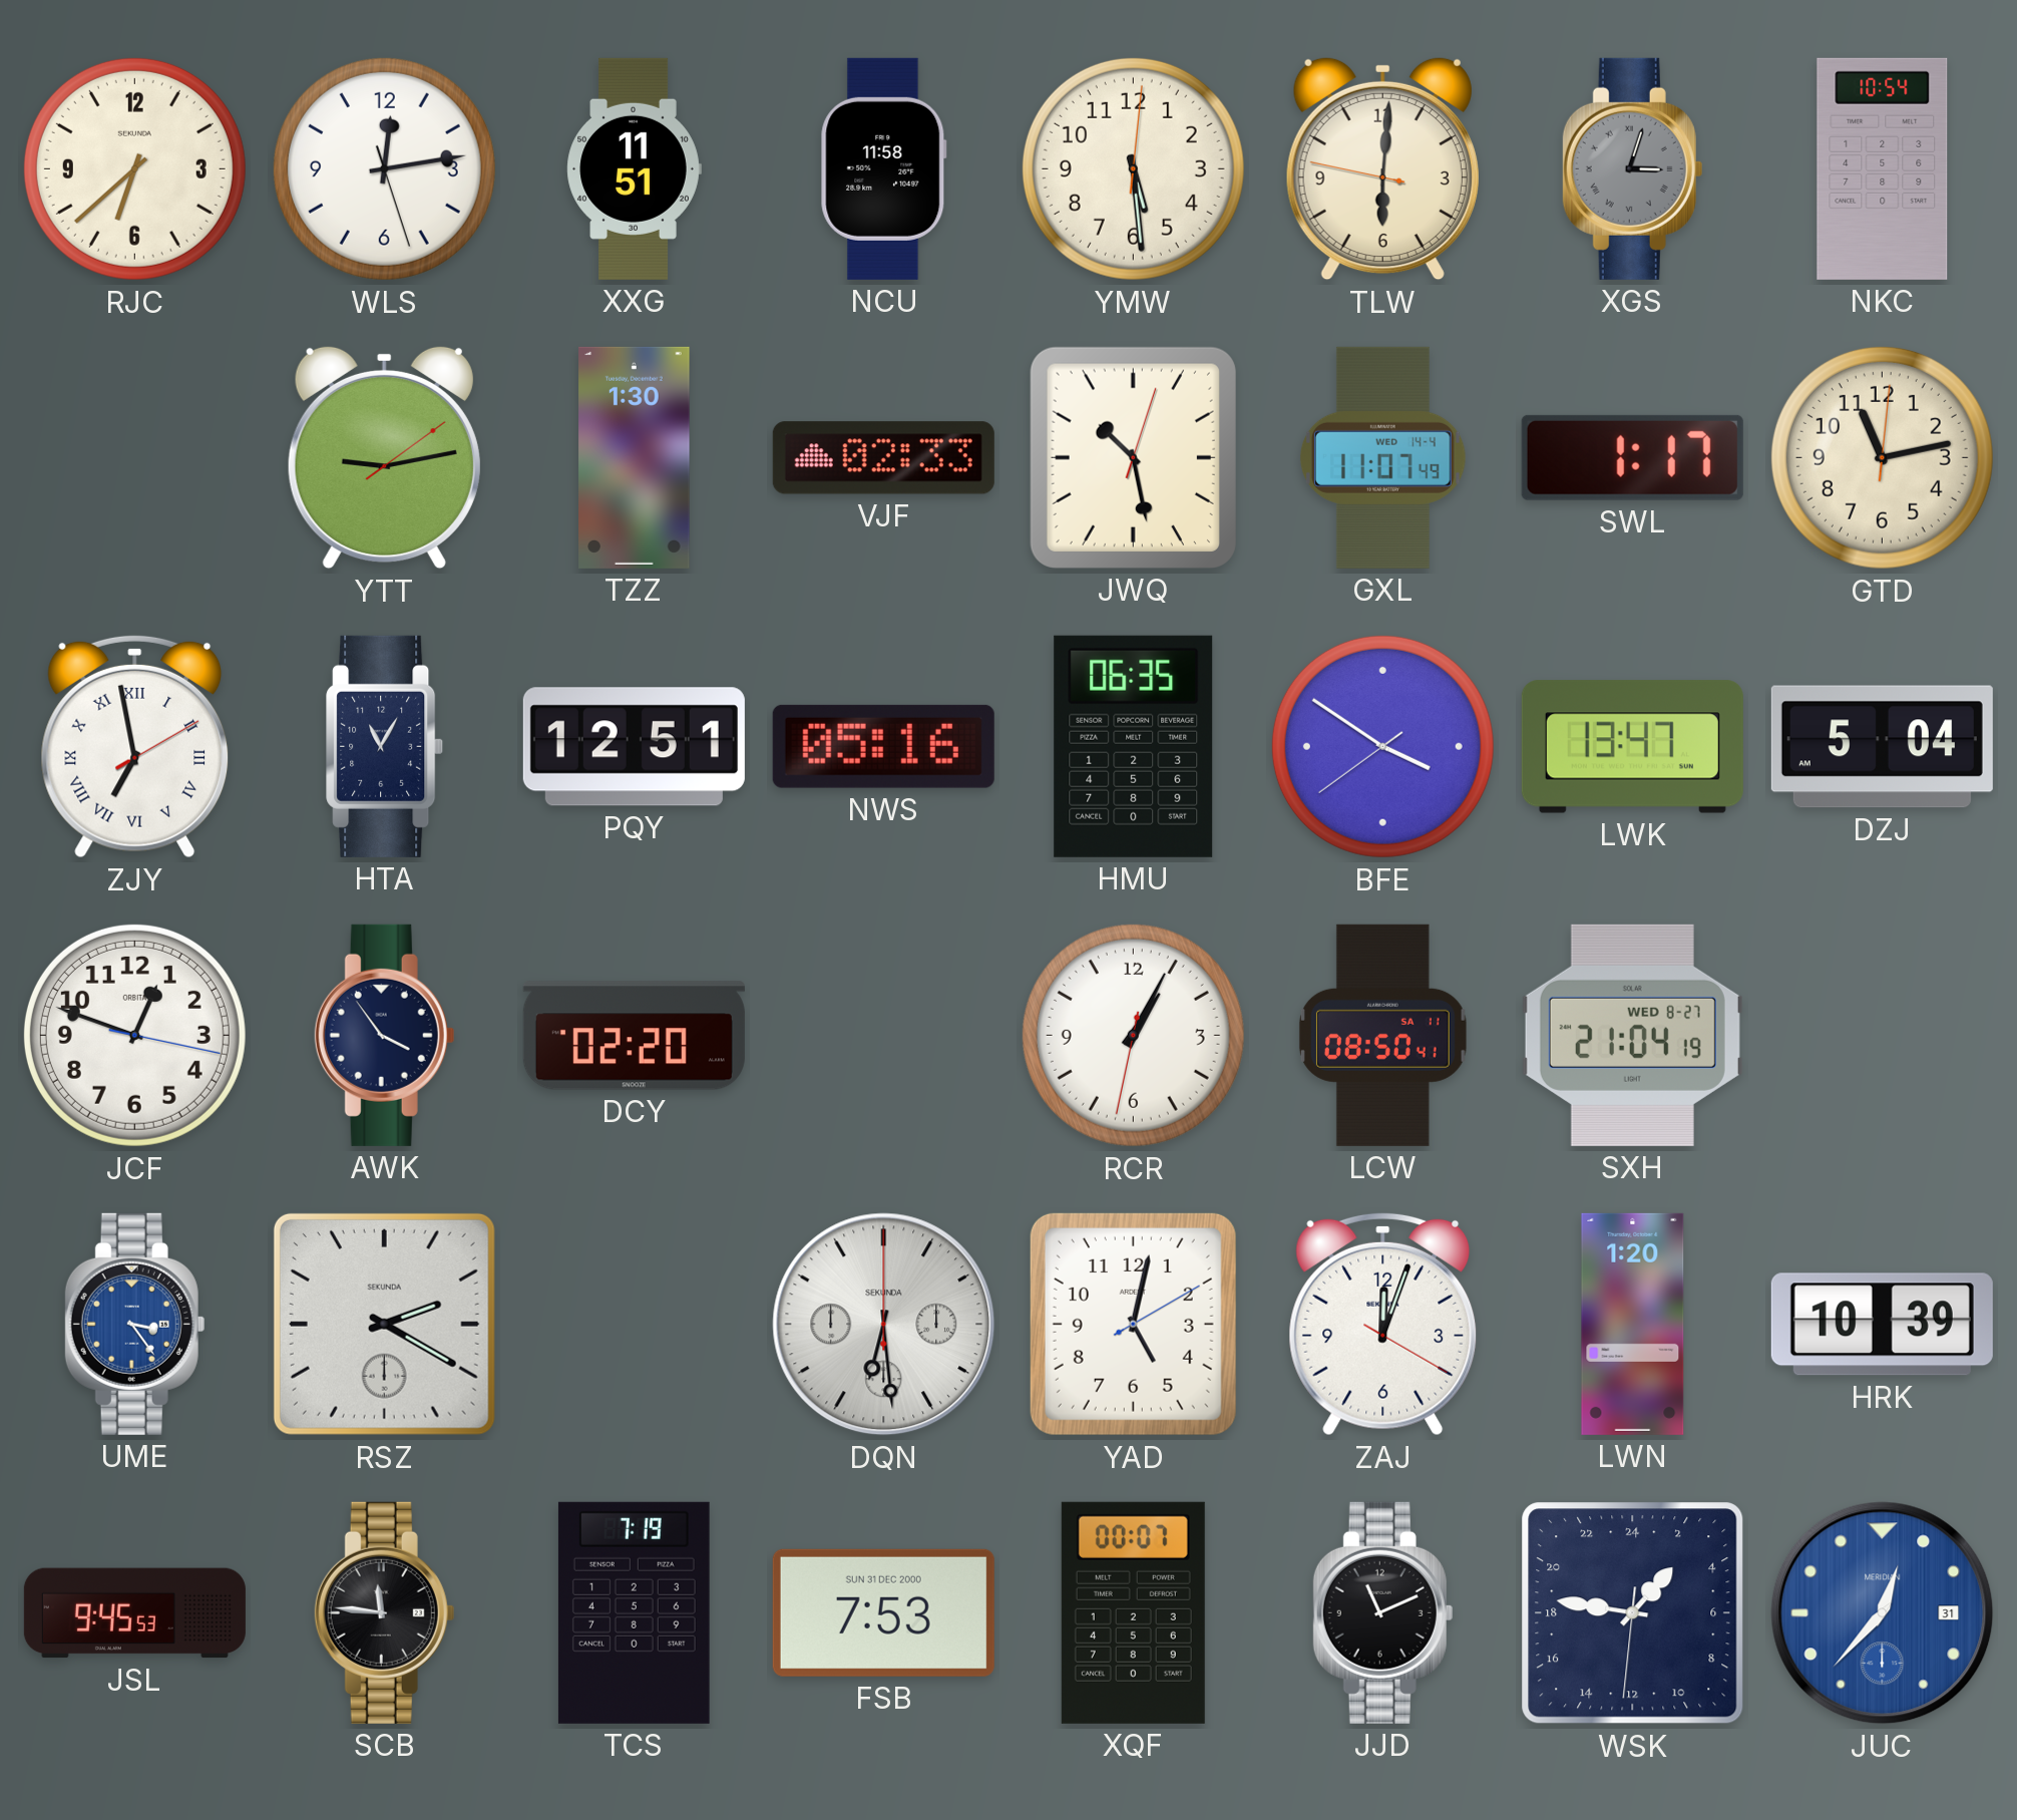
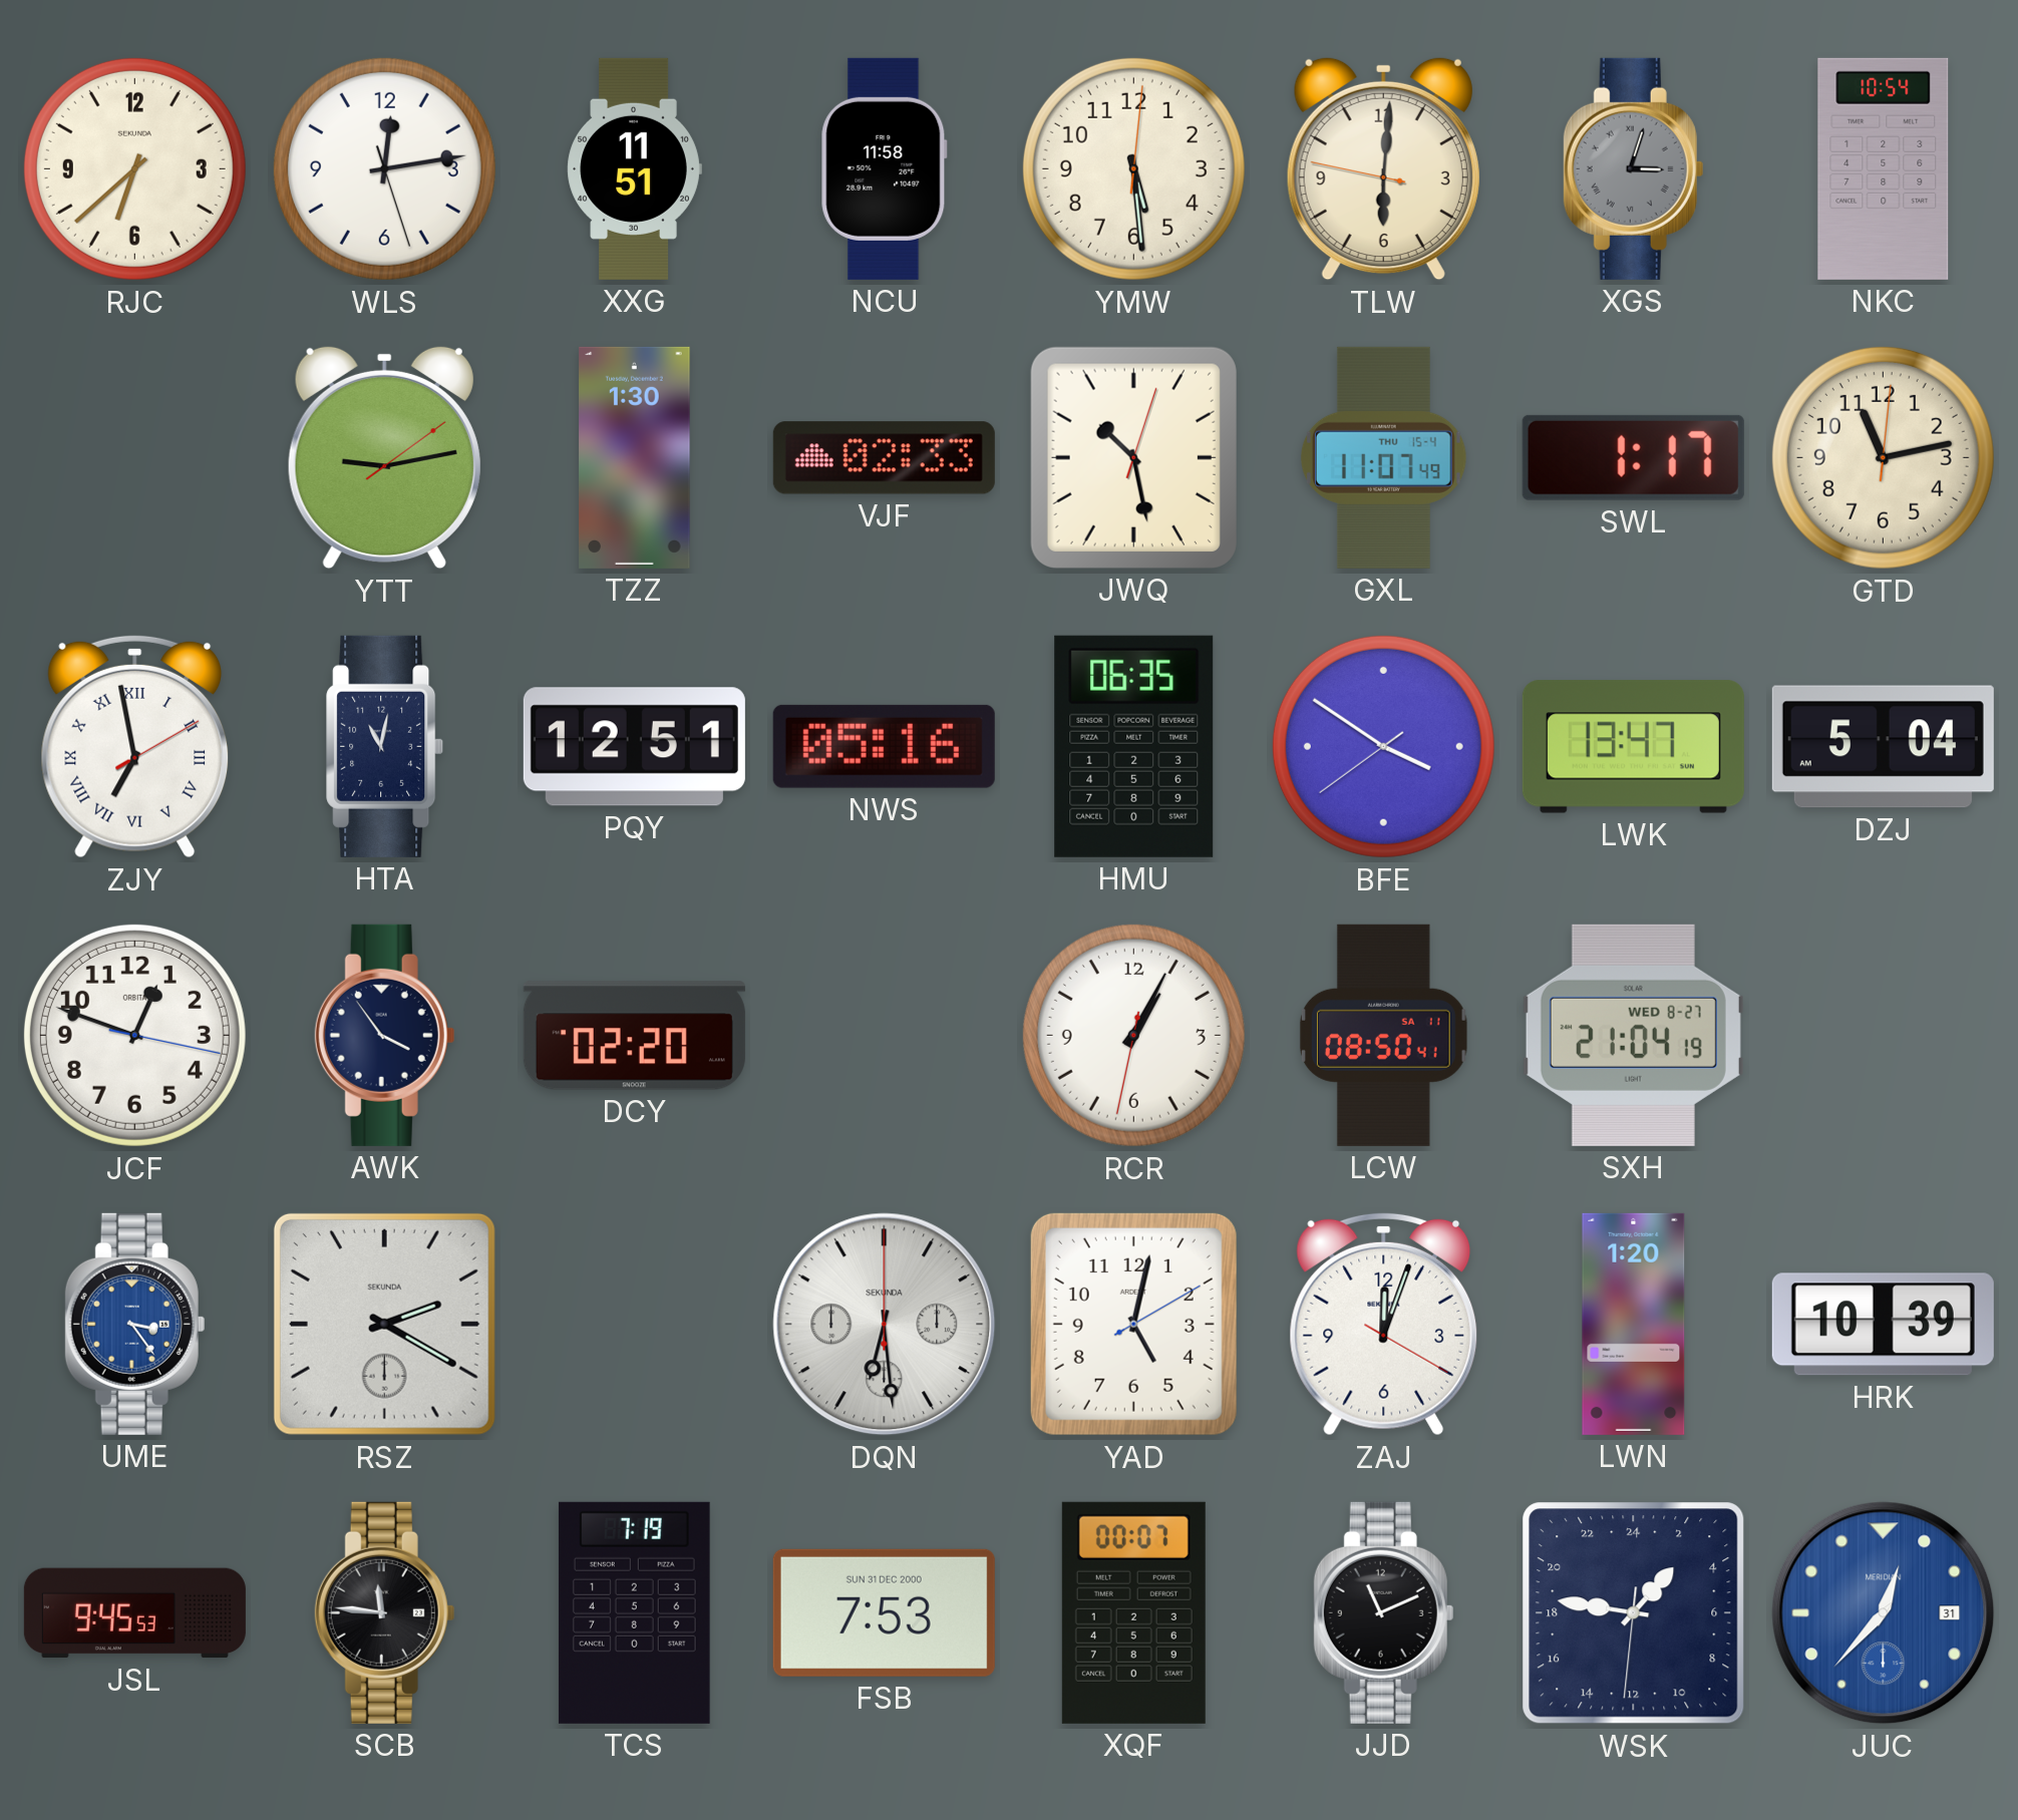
GXL date: WED 14-4 -> THU 15-4
HTA: 11:05 -> 11:02
